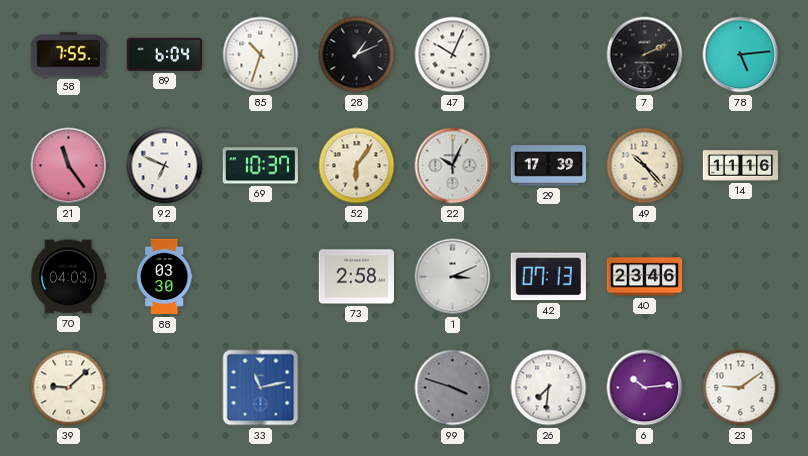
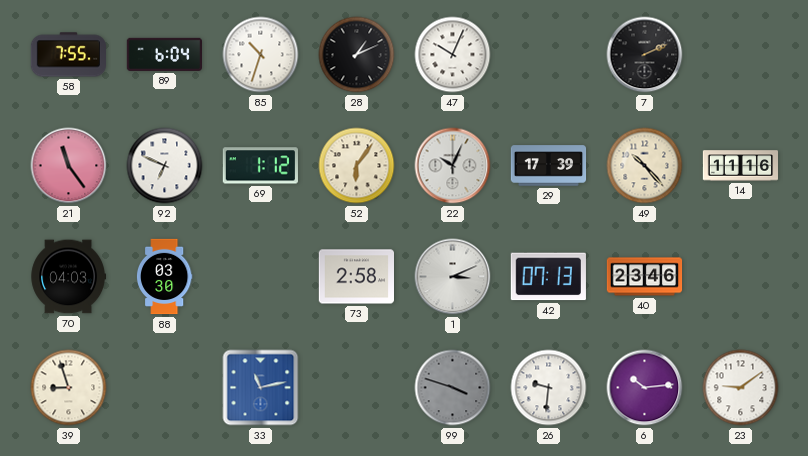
78: 5:14 -> none
69: 10:37 -> 1:12
39: 9:08 -> 8:57
26: 7:31 -> 9:31
